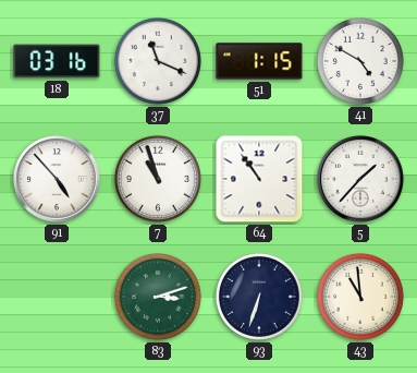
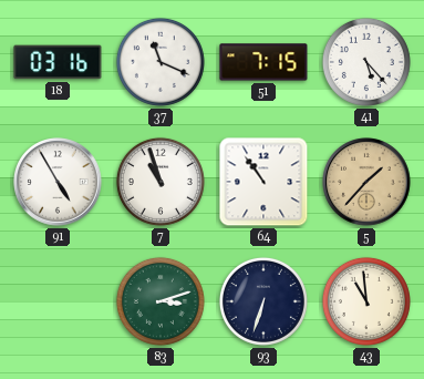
51: 1:15 -> 7:15
41: 4:50 -> 5:23
91: 4:53 -> 4:55
5 dial: white -> champagne
